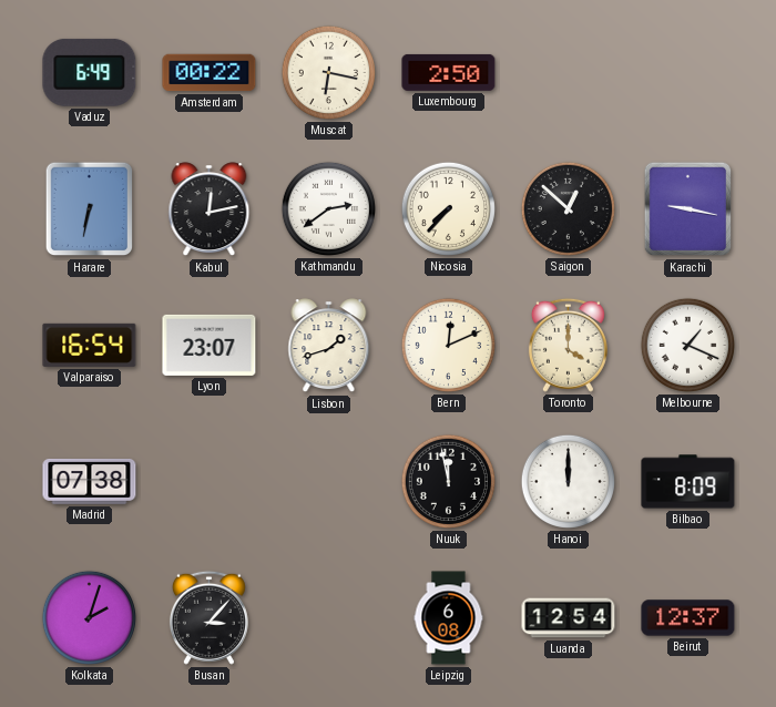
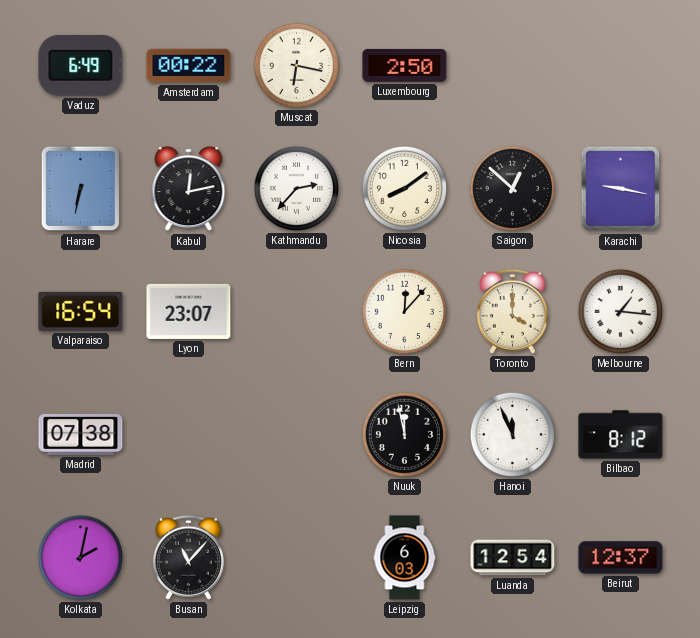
Kathmandu: 2:39 -> 2:37
Nicosia: 7:37 -> 8:09
Lisbon: 1:42 -> none
Bern: 12:11 -> 12:07
Melbourne: 1:19 -> 1:16
Hanoi: 12:00 -> 11:56
Bilbao: 8:09 -> 8:12
Kolkata: 2:03 -> 2:02
Busan: 3:07 -> 11:07
Leipzig: 6:08 -> 6:03
